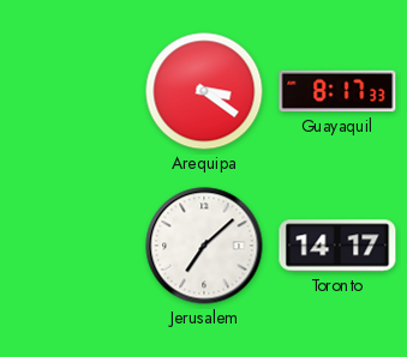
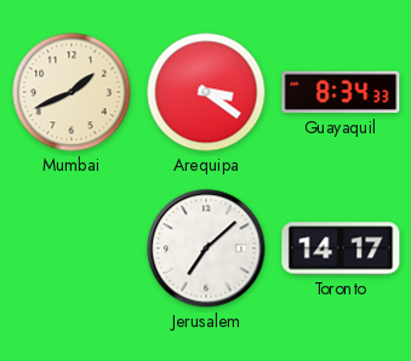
Mumbai: none -> 1:41
Guayaquil: 8:17 -> 8:34
